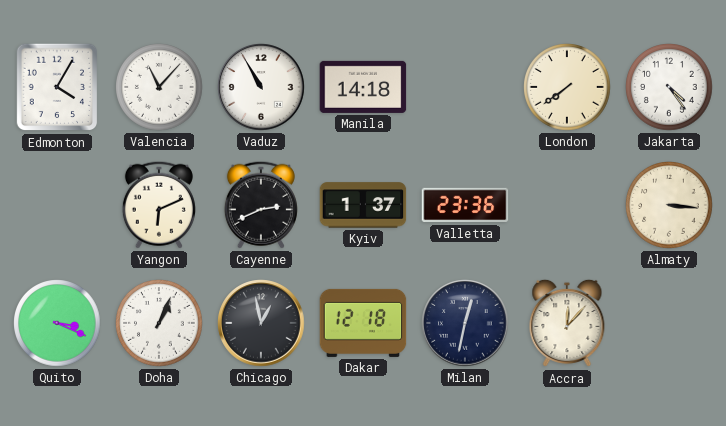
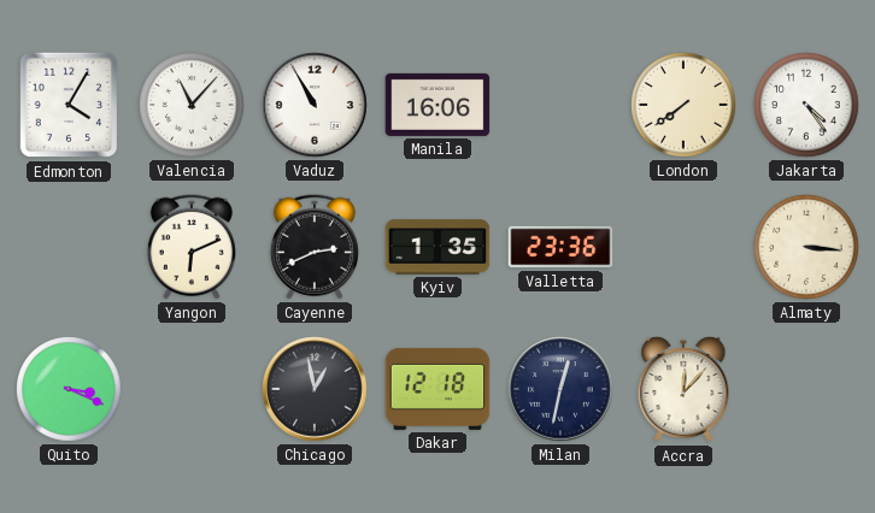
Manila: 14:18 -> 16:06
Kyiv: 1:37 -> 1:35
Doha: 1:04 -> none
